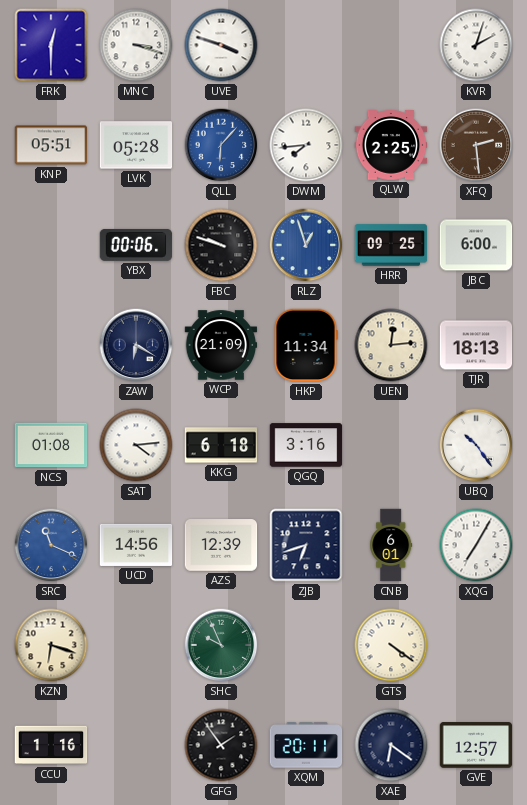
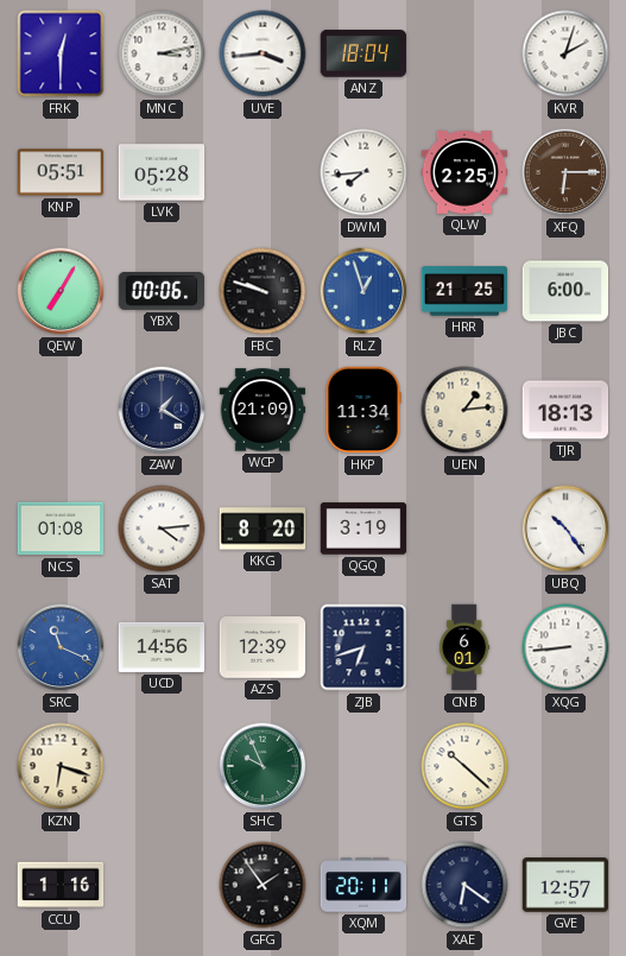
MNC: 3:18 -> 3:13
UVE: 3:48 -> 3:44
ANZ: none -> 18:04
QLL: 6:07 -> none
XFQ: 2:29 -> 6:15
QEW: none -> 7:05
HRR: 09:25 -> 21:25
ZAW: 6:20 -> 1:20
UEN: 12:14 -> 1:14
KKG: 6:18 -> 8:20
QGQ: 3:16 -> 3:19
XQG: 7:05 -> 8:44
GTS: 4:21 -> 10:22
